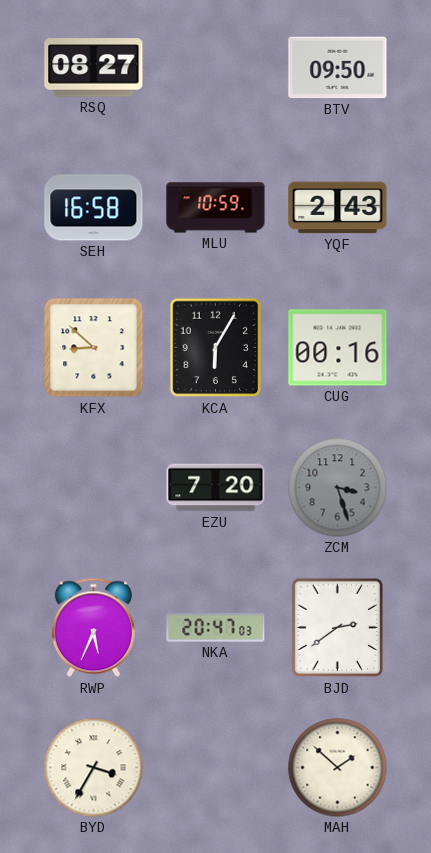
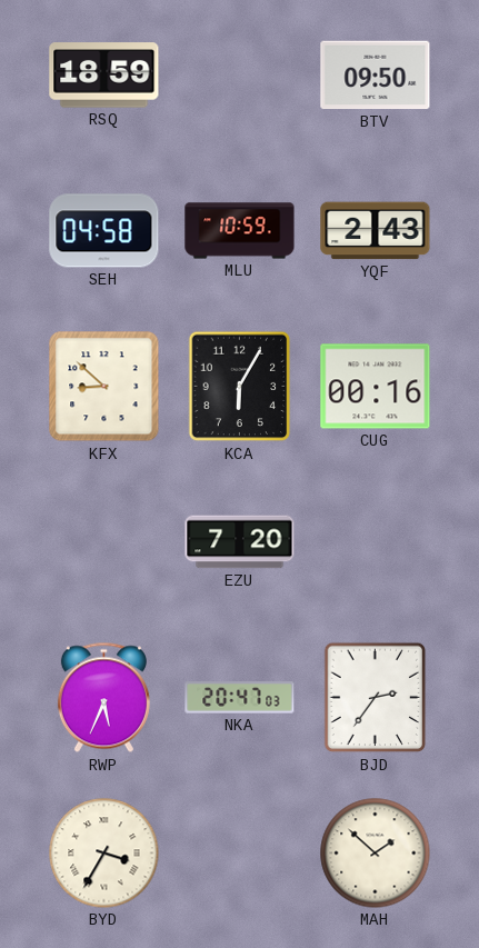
RSQ: 08:27 -> 18:59
SEH: 16:58 -> 04:58
ZCM: 3:27 -> none
BJD: 2:39 -> 2:36
